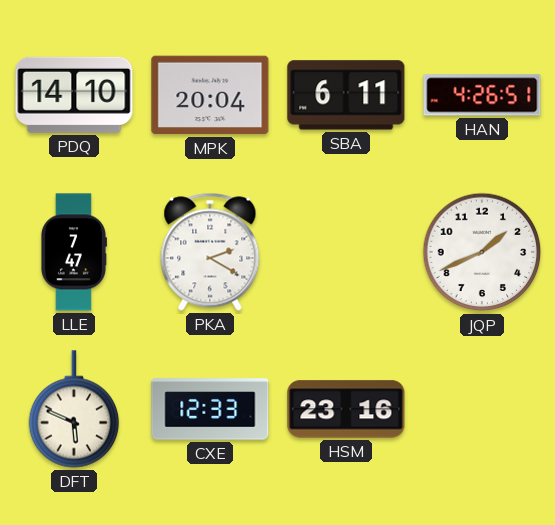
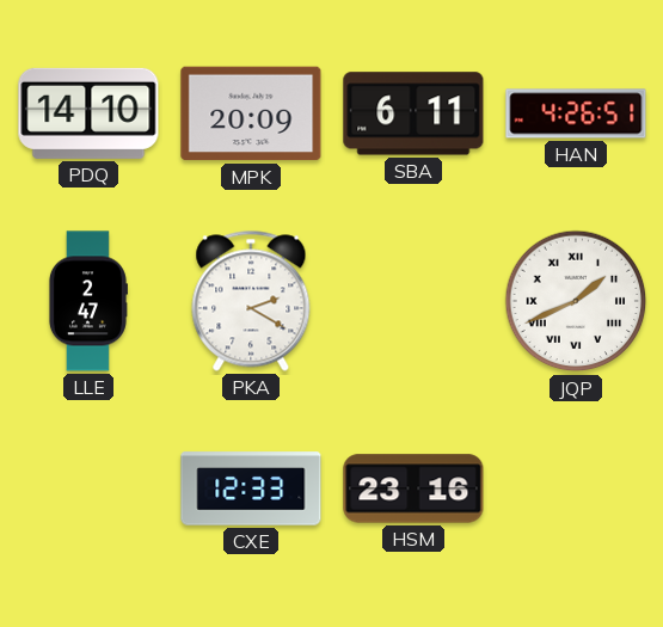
MPK: 20:04 -> 20:09
LLE: 7:47 -> 2:47
JQP numerals: Arabic -> Roman
DFT: 5:49 -> none
